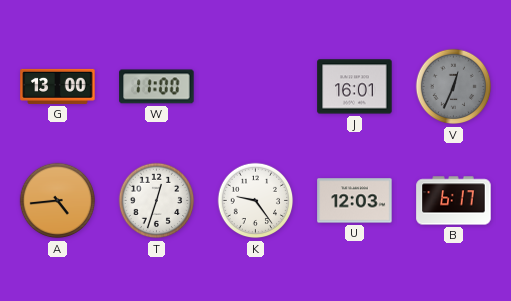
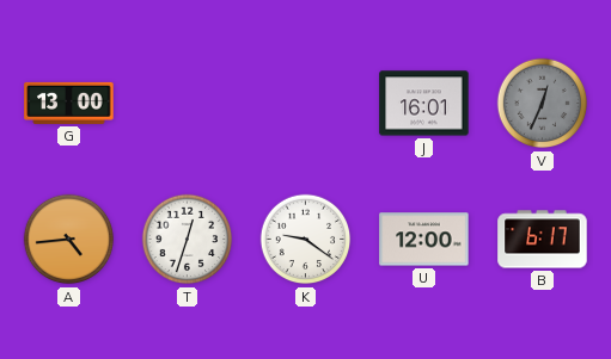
W: 11:00 -> none
K: 9:24 -> 9:21
U: 12:03 -> 12:00
